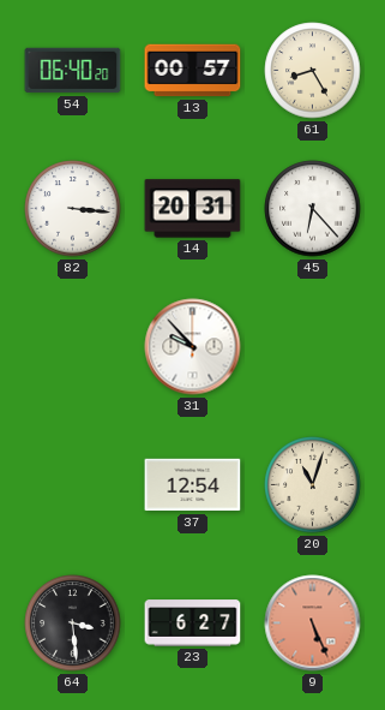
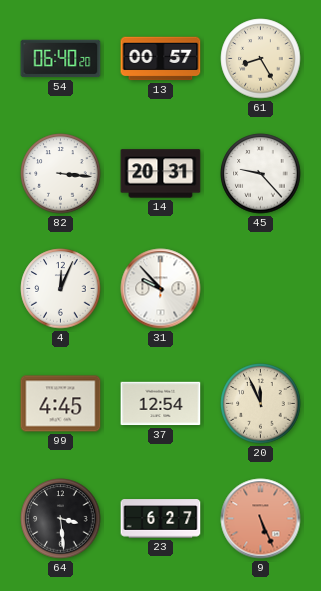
45: 6:23 -> 9:23
4: none -> 12:04
99: none -> 4:45
20: 11:03 -> 11:56
